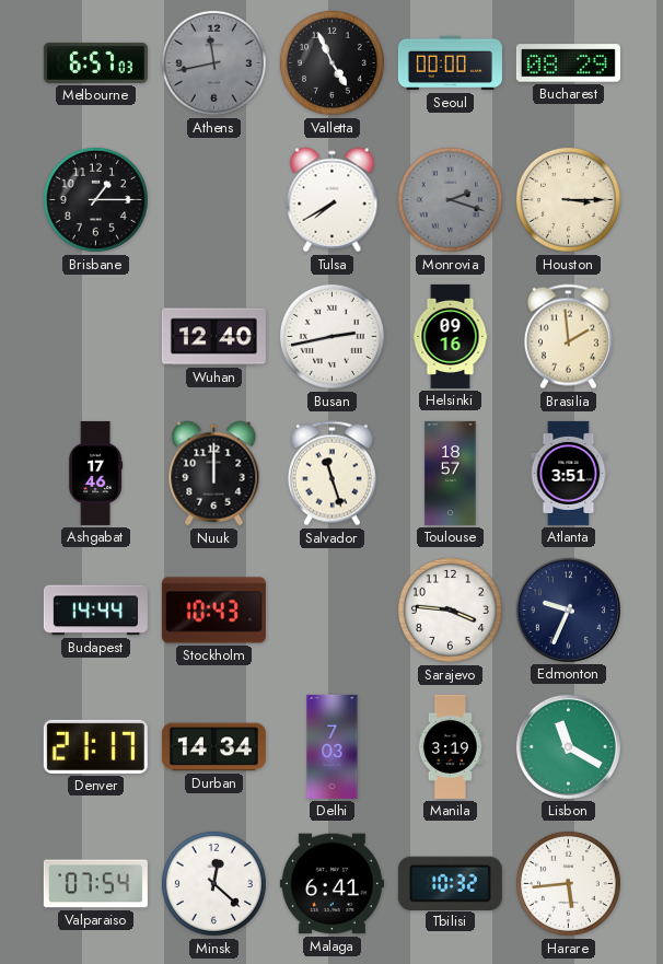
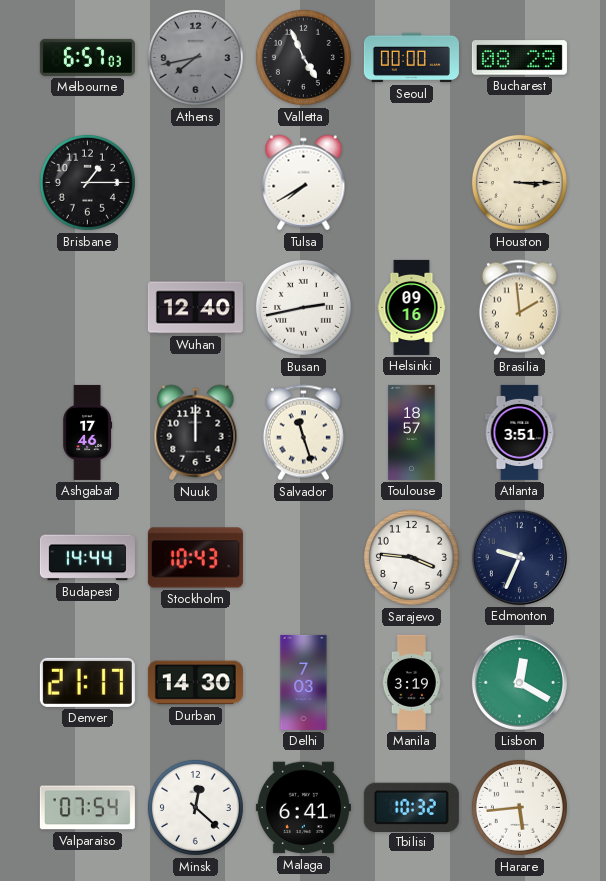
Athens: 11:43 -> 7:43
Monrovia: 2:18 -> none
Durban: 14:34 -> 14:30
Lisbon: 11:20 -> 12:20
